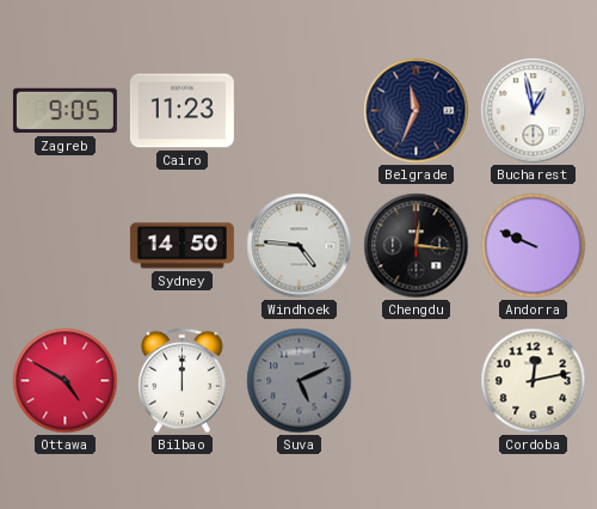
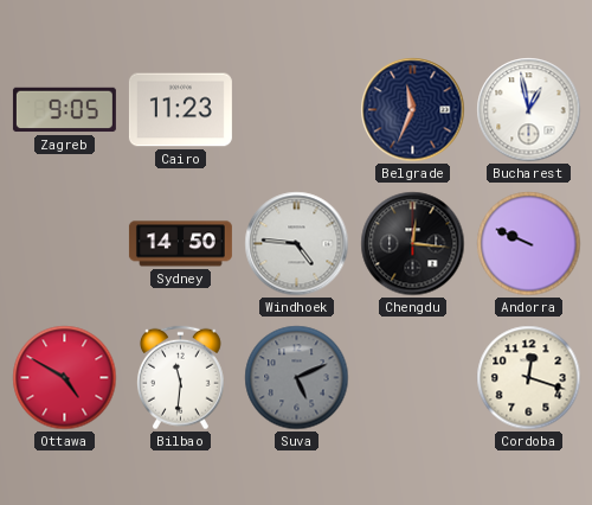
Bilbao: 12:00 -> 11:31
Cordoba: 12:13 -> 12:18
